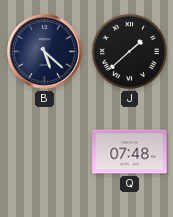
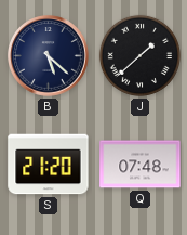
S: none -> 21:20
